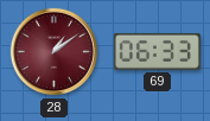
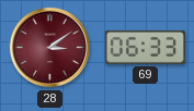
28: 1:09 -> 3:09
